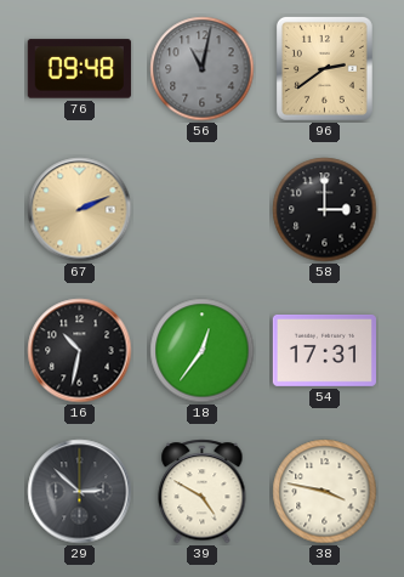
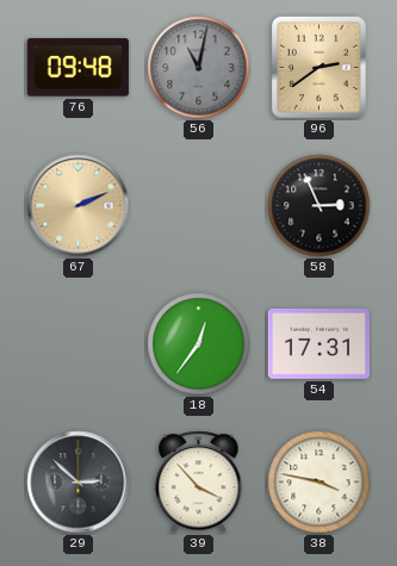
58: 3:00 -> 2:56
16: 10:32 -> none
39: 4:50 -> 3:53
